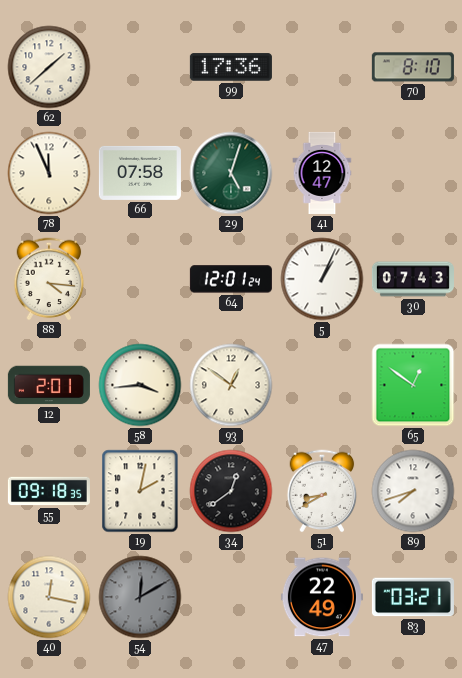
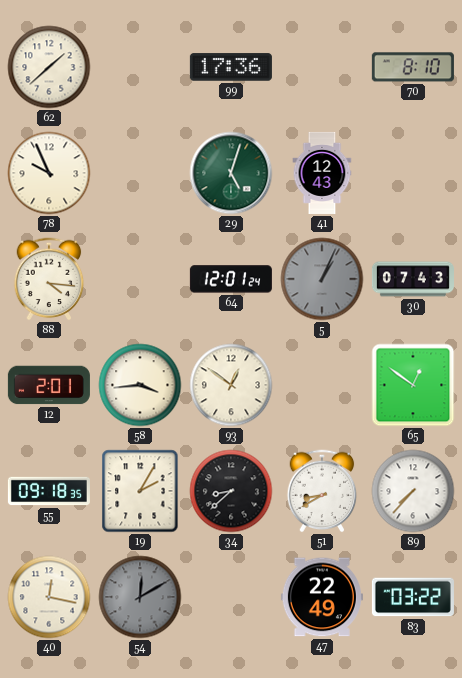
78: 11:56 -> 9:56
66: 07:58 -> none
41: 12:47 -> 12:43
5 dial: white -> grey
19: 2:02 -> 2:05
34: 12:39 -> 8:38
89: 7:42 -> 7:37
83: 03:21 -> 03:22
